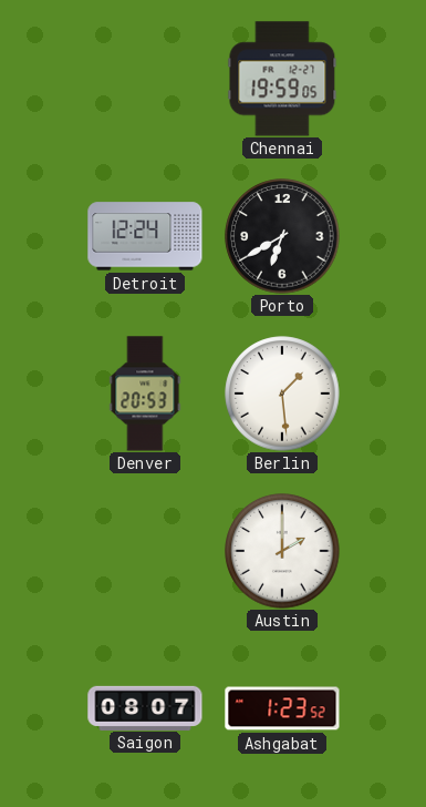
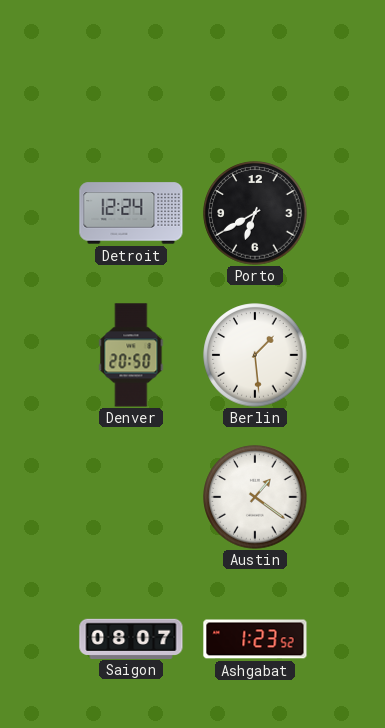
Chennai: 19:59 -> none
Denver: 20:53 -> 20:50
Austin: 2:00 -> 1:21
